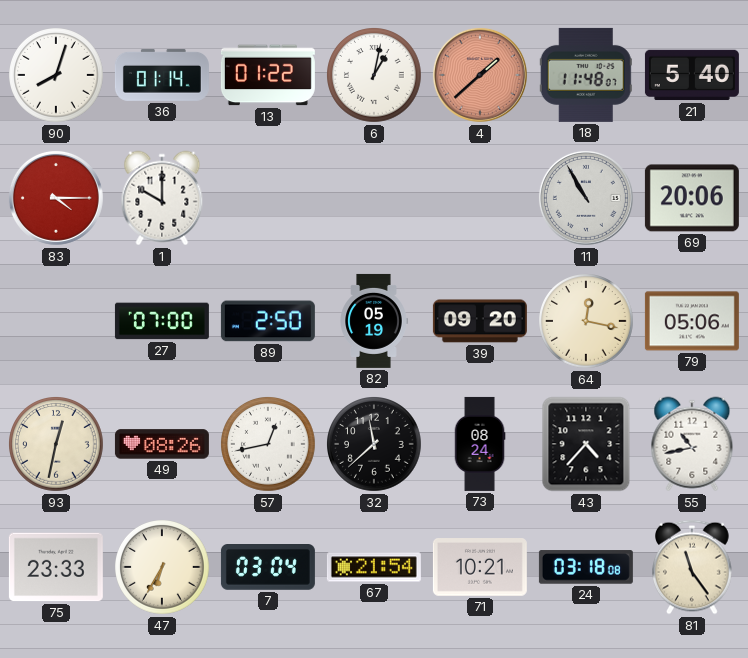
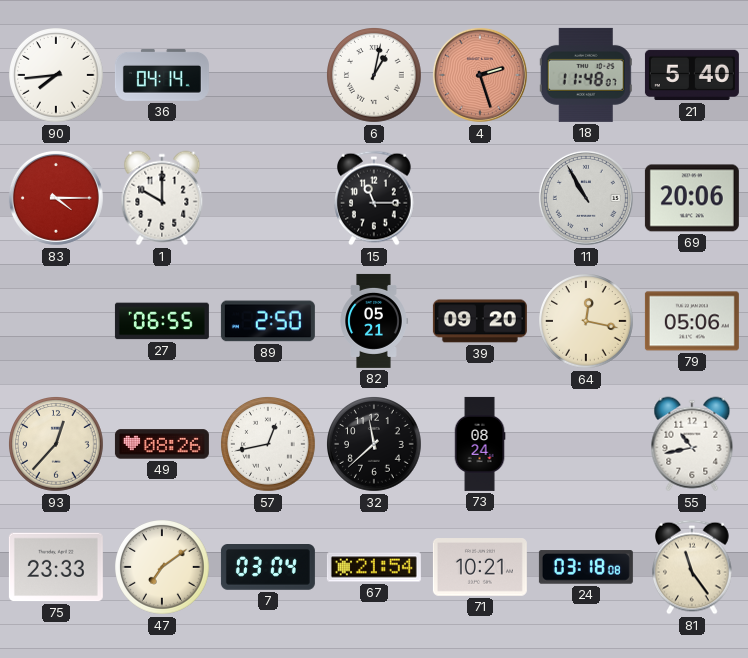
90: 8:03 -> 7:44
36: 01:14 -> 04:14
13: 01:22 -> none
4: 1:38 -> 2:27
15: none -> 11:15
27: 07:00 -> 06:55
82: 05:19 -> 05:21
93: 12:32 -> 12:37
43: 4:37 -> none
47: 6:35 -> 7:09
